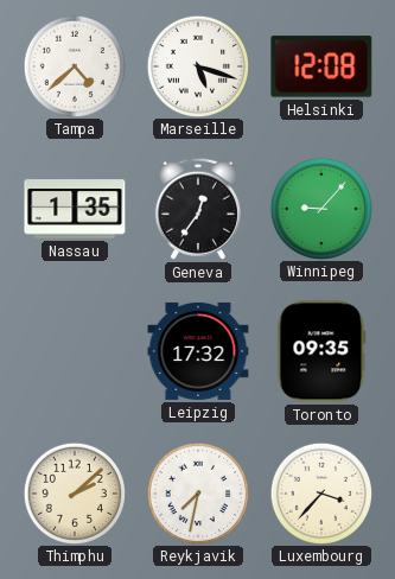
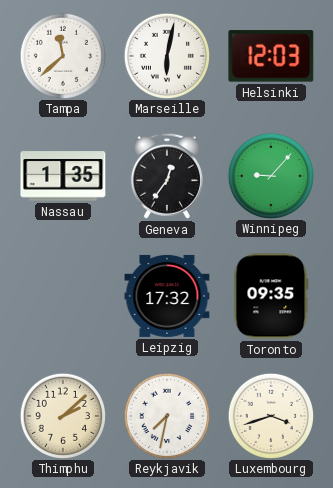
Tampa: 4:38 -> 11:38
Marseille: 5:18 -> 6:02
Helsinki: 12:08 -> 12:03
Luxembourg: 3:37 -> 3:42
